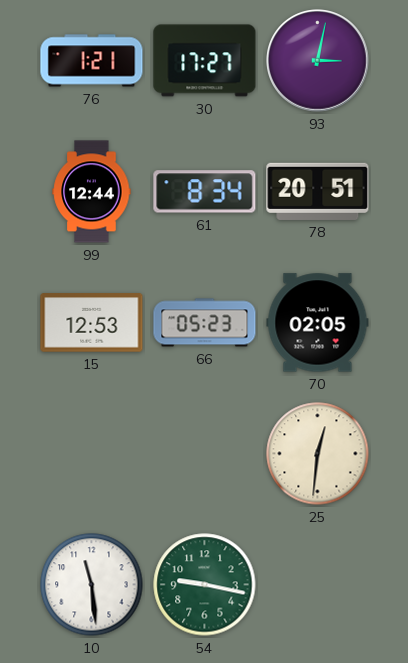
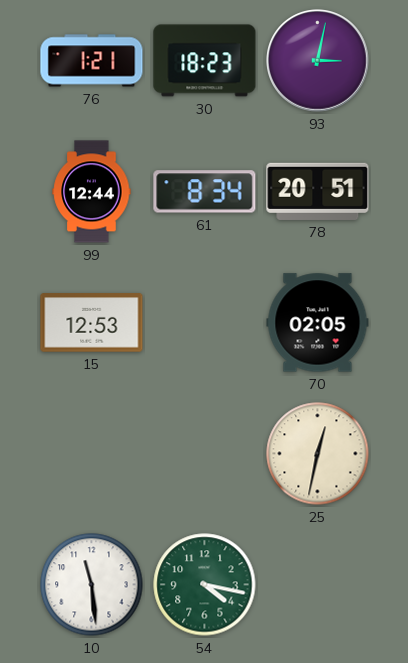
30: 17:27 -> 18:23
66: 05:23 -> none
25: 12:31 -> 12:32
54: 9:17 -> 4:17
